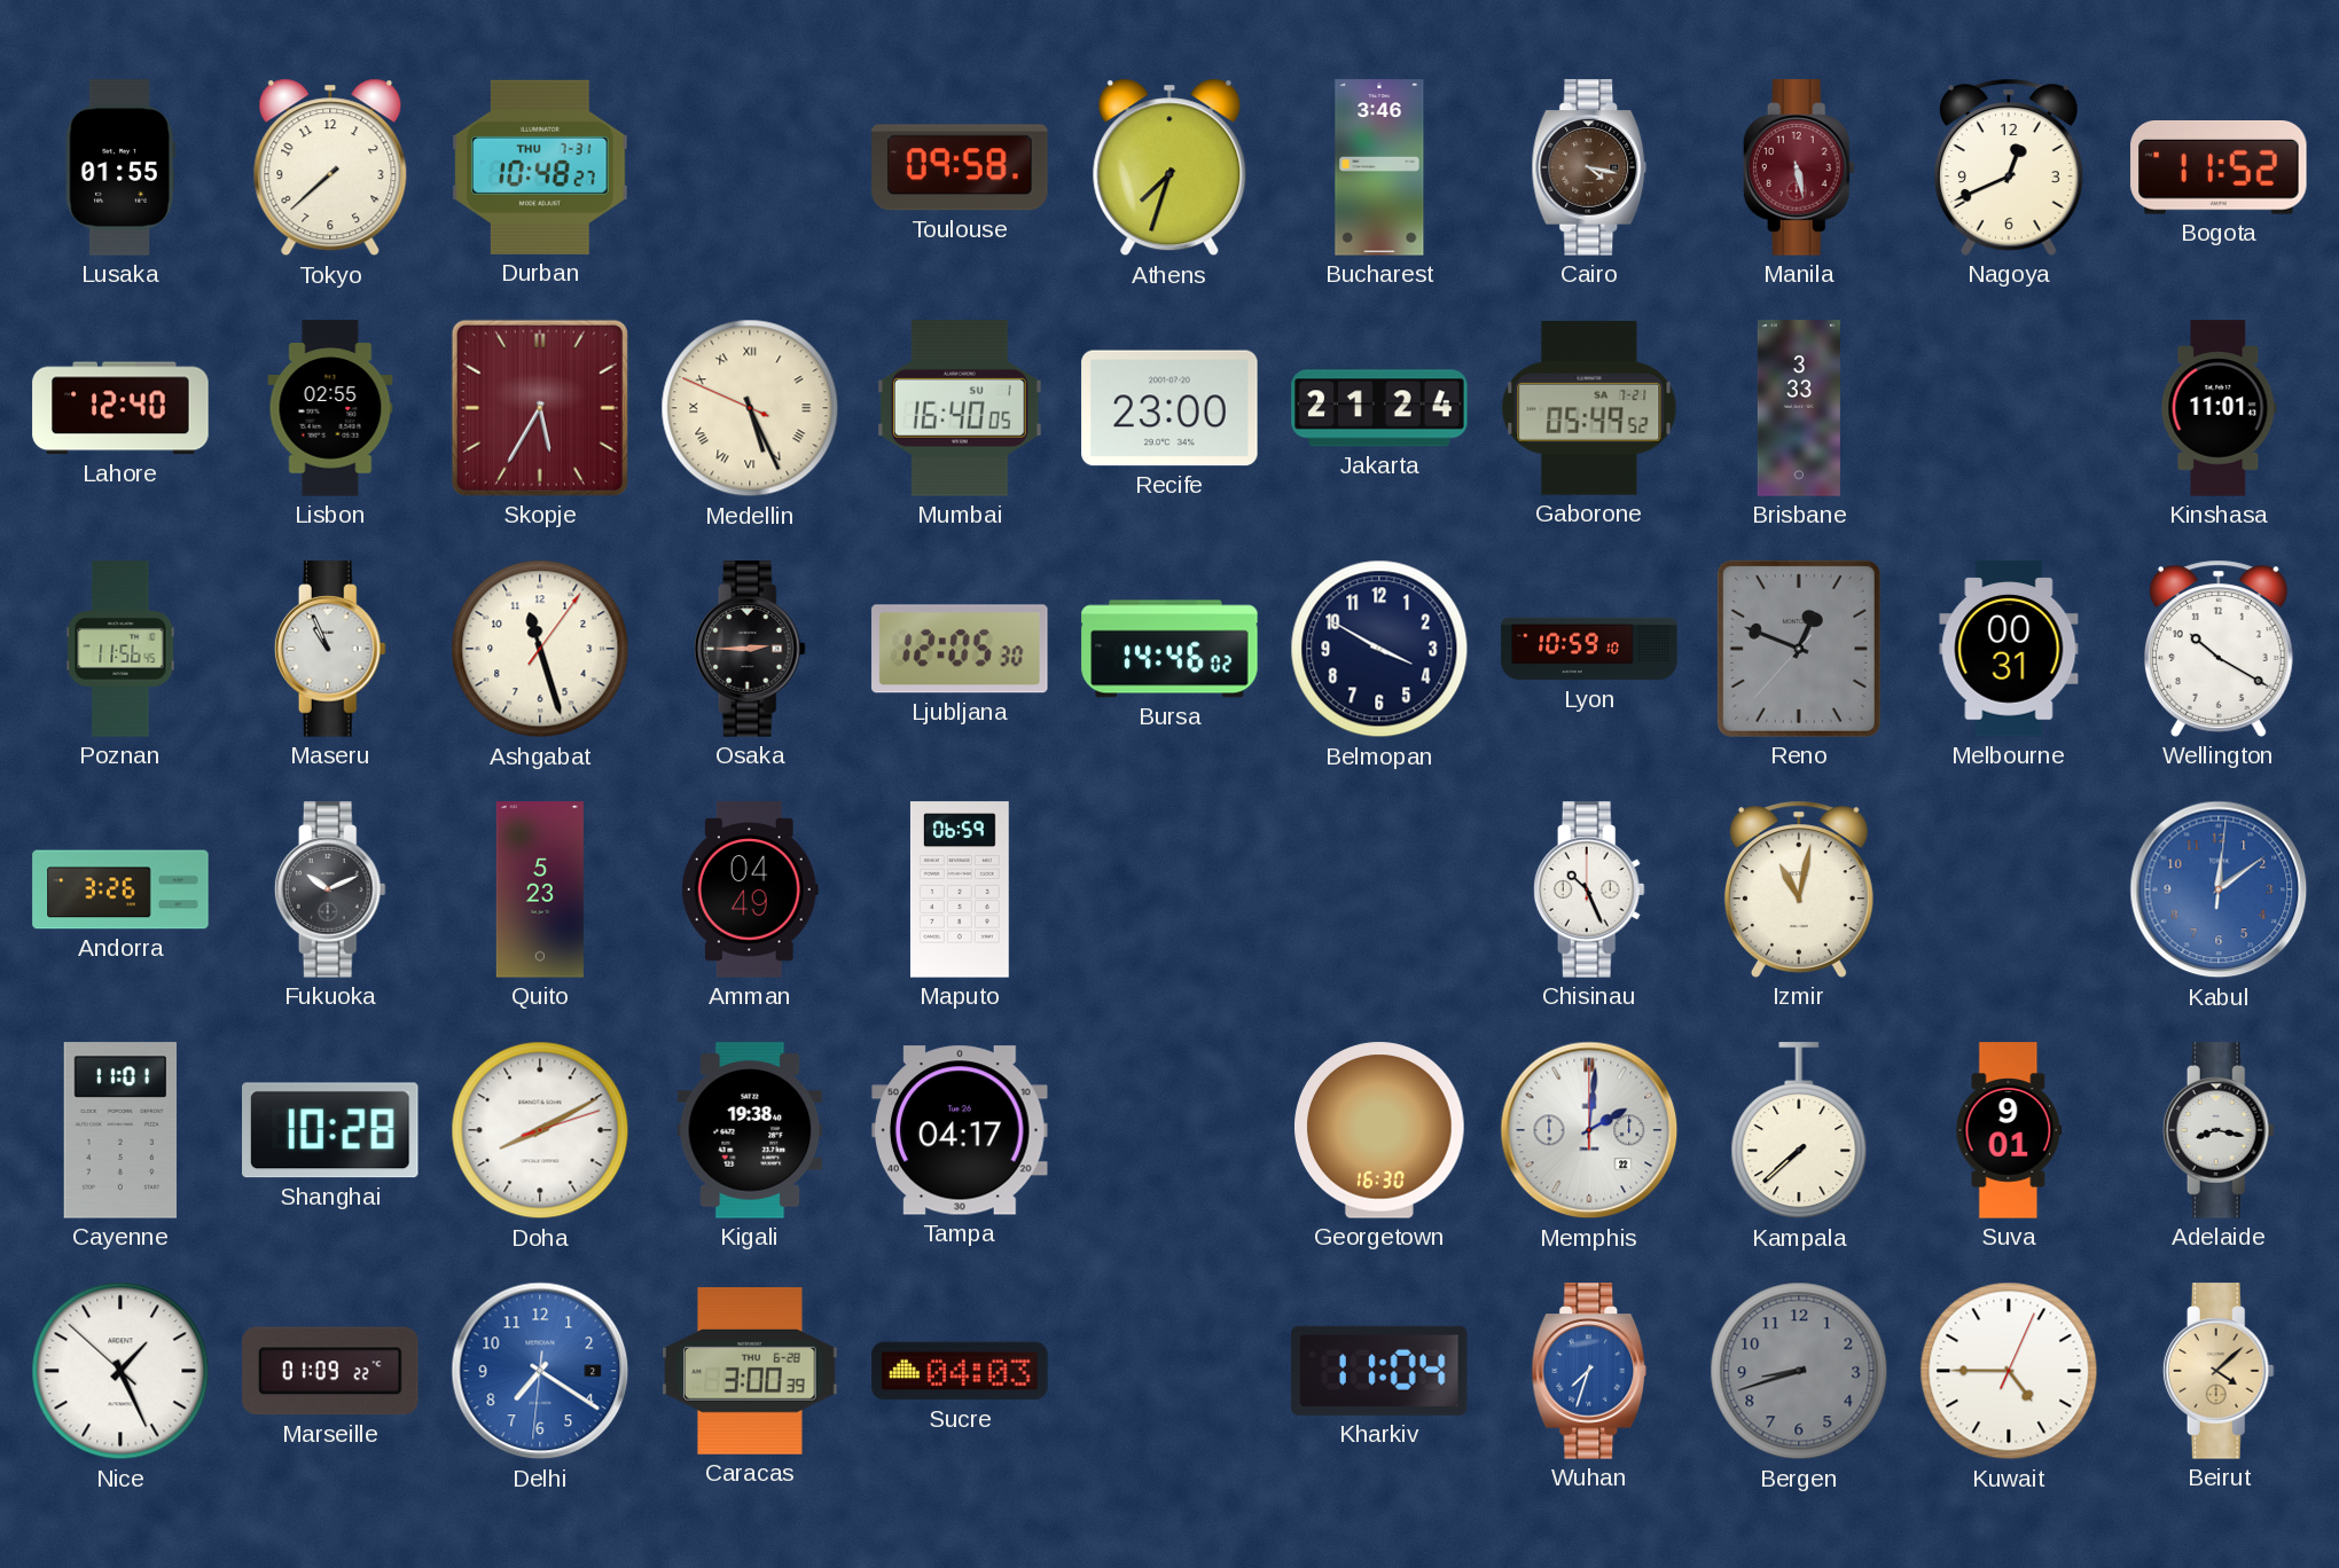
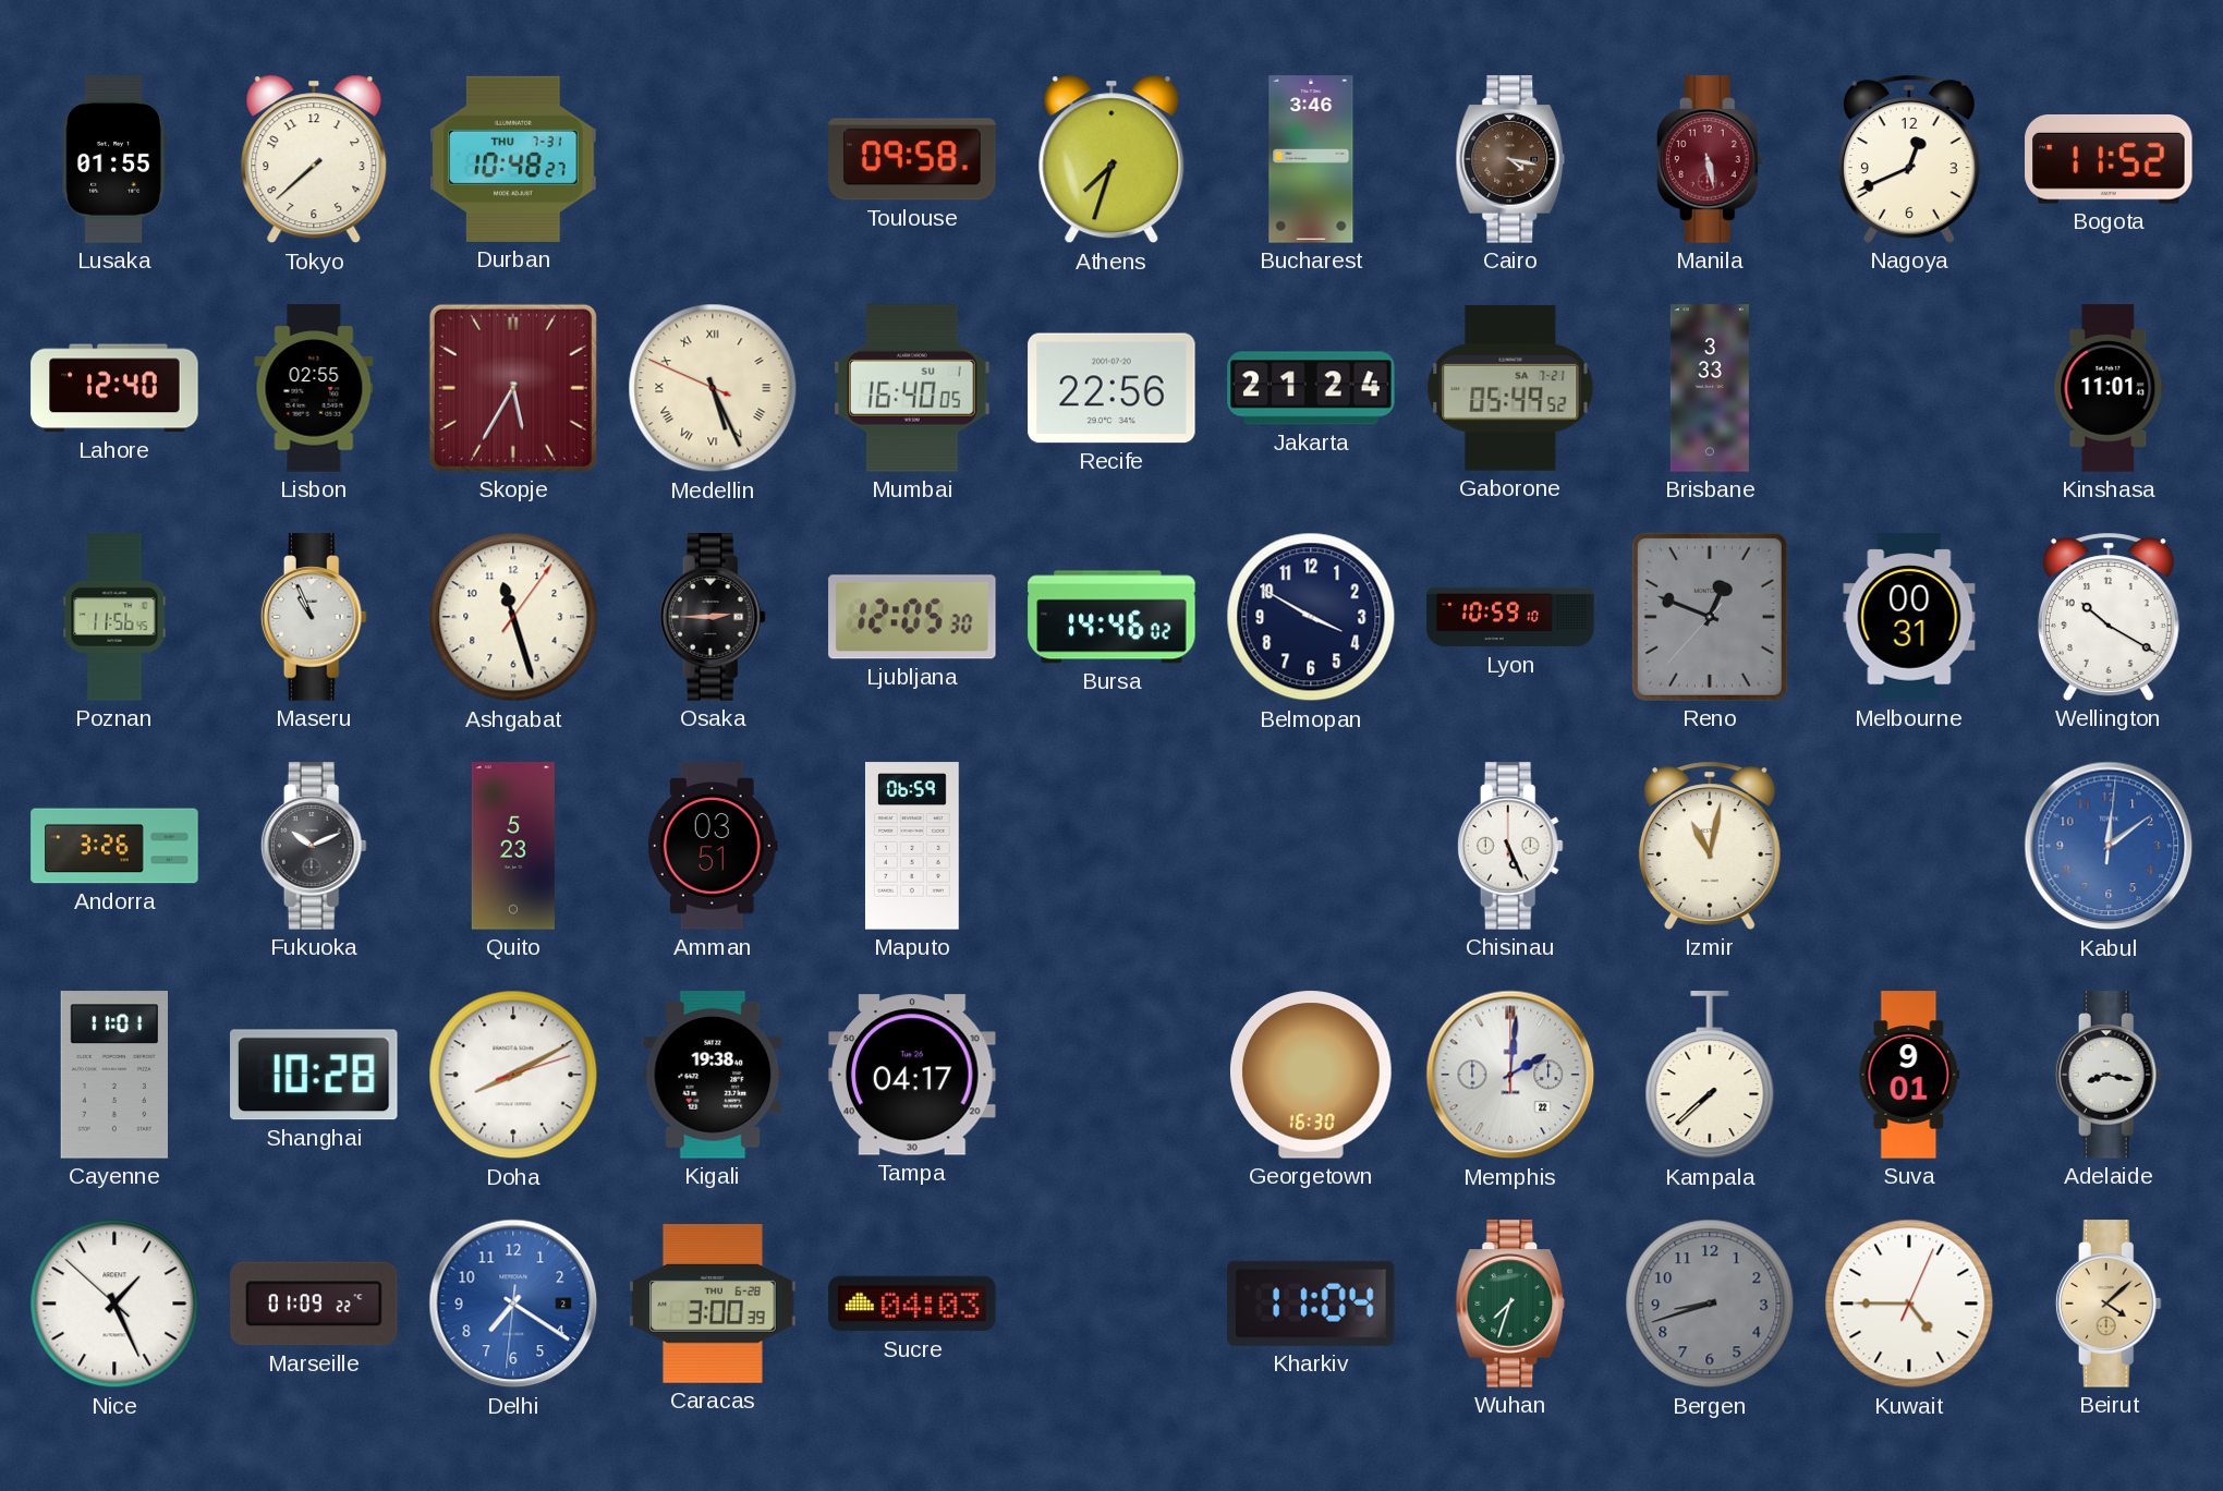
Recife: 23:00 -> 22:56
Amman: 04:49 -> 03:51
Chisinau: 10:26 -> 5:26
Wuhan dial: blue -> green
